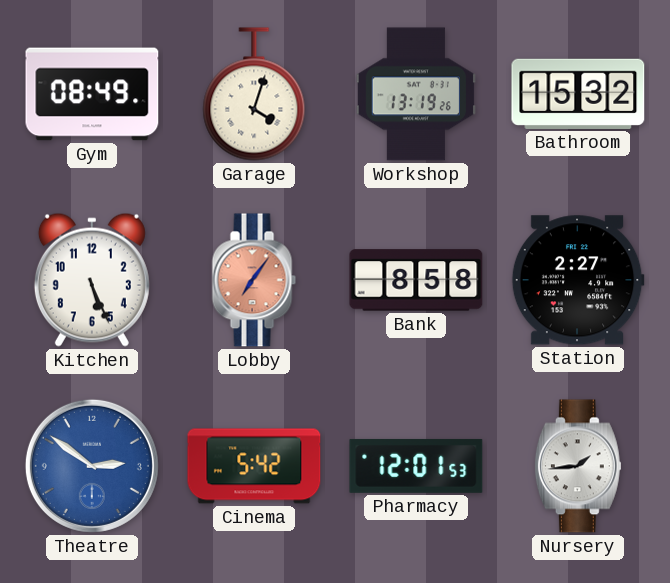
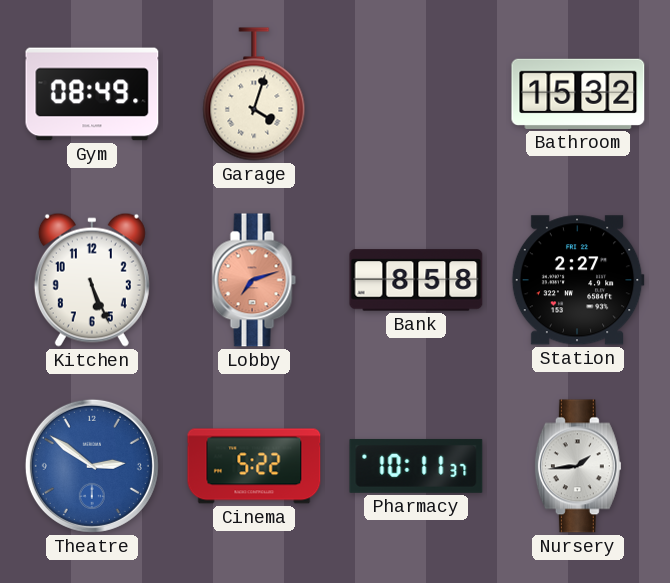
Workshop: 13:19 -> none
Lobby: 7:06 -> 7:12
Cinema: 5:42 -> 5:22
Pharmacy: 12:01 -> 10:11
